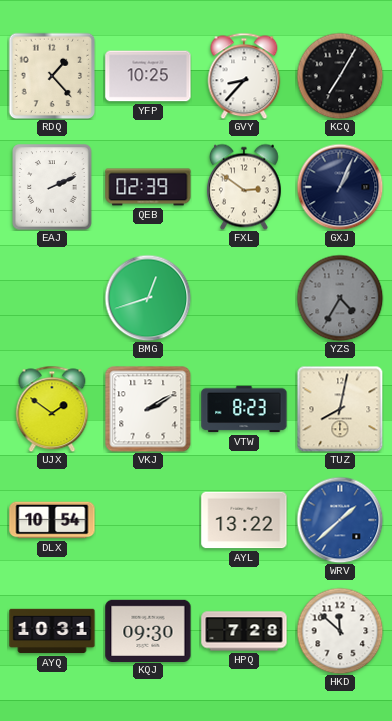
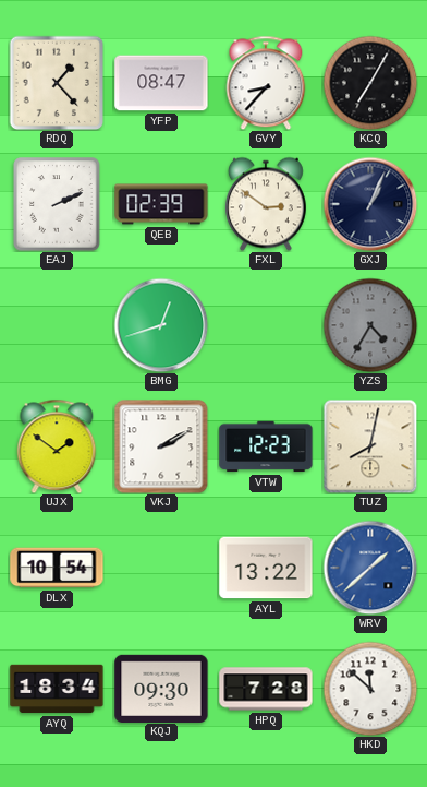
YFP: 10:25 -> 08:47
VTW: 8:23 -> 12:23
AYQ: 10:31 -> 18:34
